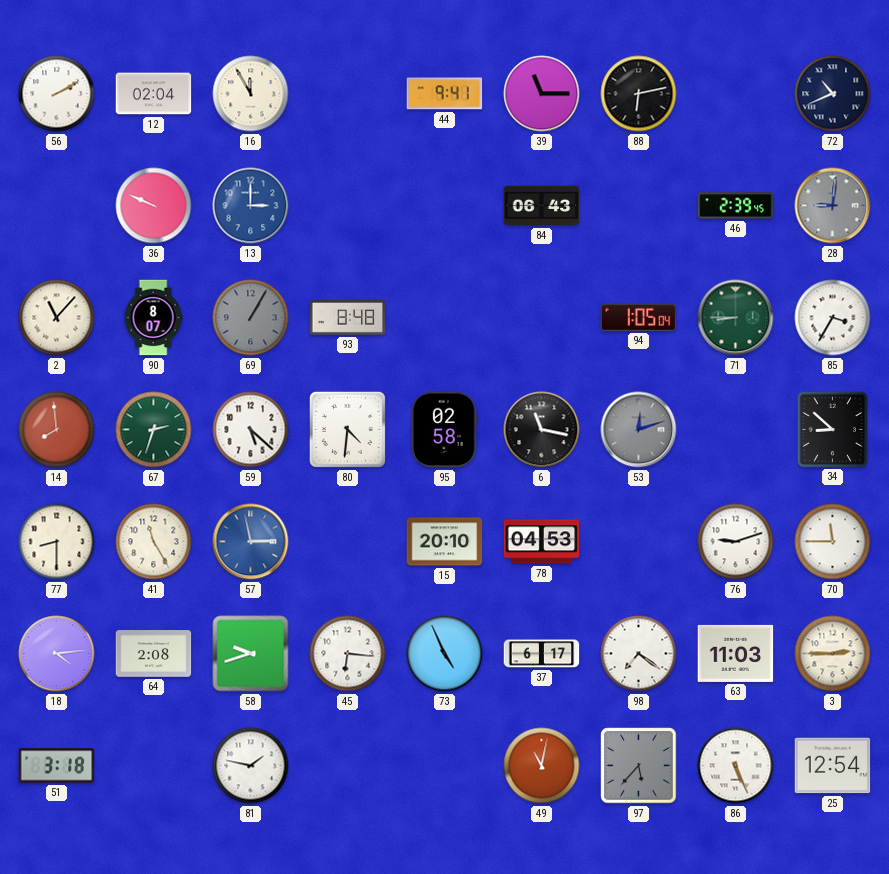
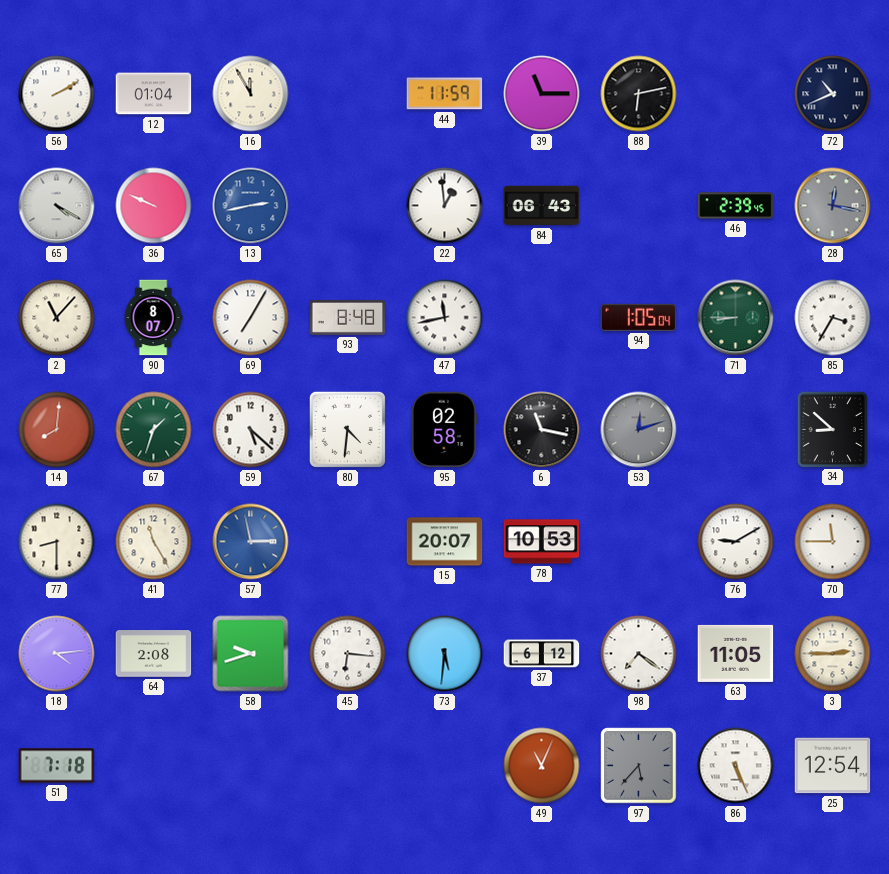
12: 02:04 -> 01:04
44: 9:41 -> 11:59
65: none -> 4:20
13: 3:00 -> 2:43
22: none -> 12:59
28: 9:01 -> 12:17
69: 1:05 -> 7:05
69 dial: grey -> white
47: none -> 11:43
14: 7:59 -> 8:01
67: 2:33 -> 1:33
15: 20:10 -> 20:07
78: 04:53 -> 10:53
76: 9:12 -> 9:10
73: 4:56 -> 5:31
37: 6:17 -> 6:12
63: 11:03 -> 11:05
51: 3:18 -> 7:18
81: 1:47 -> none
49: 11:02 -> 11:04
